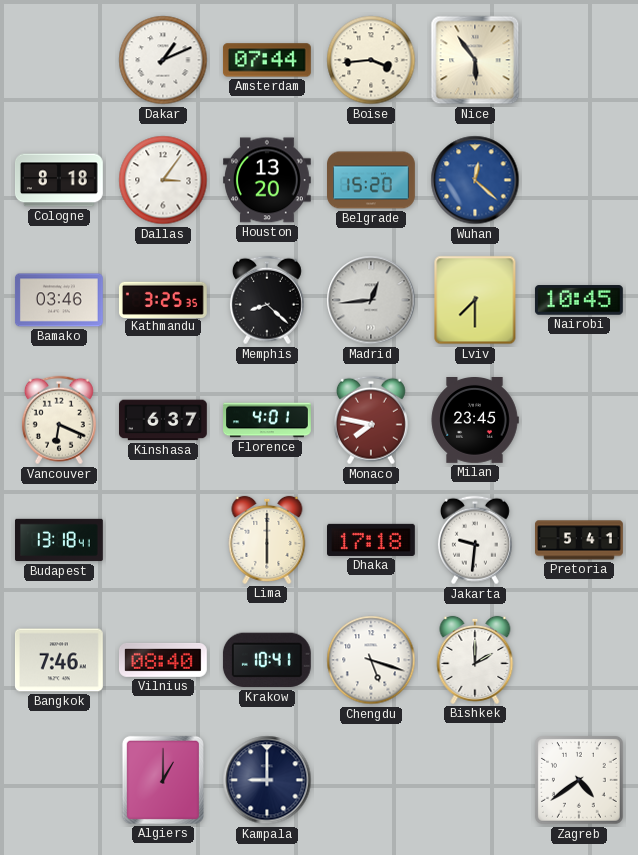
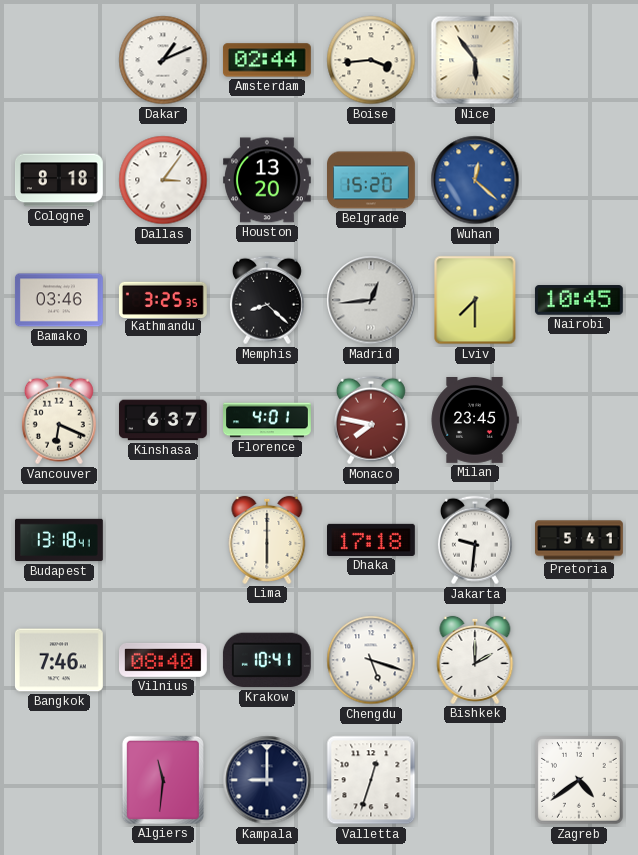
Amsterdam: 07:44 -> 02:44
Algiers: 1:00 -> 11:31
Valletta: none -> 12:33
